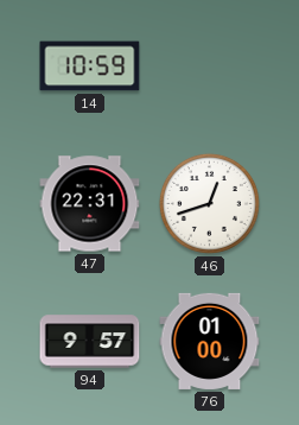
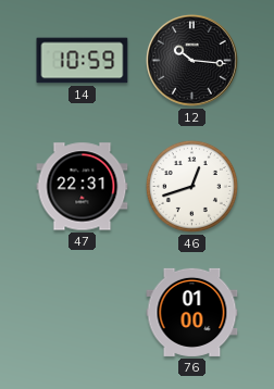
12: none -> 10:16
94: 9:57 -> none
